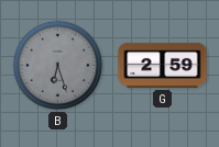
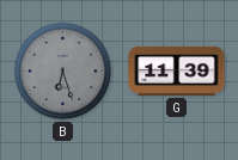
G: 2:59 -> 11:39
